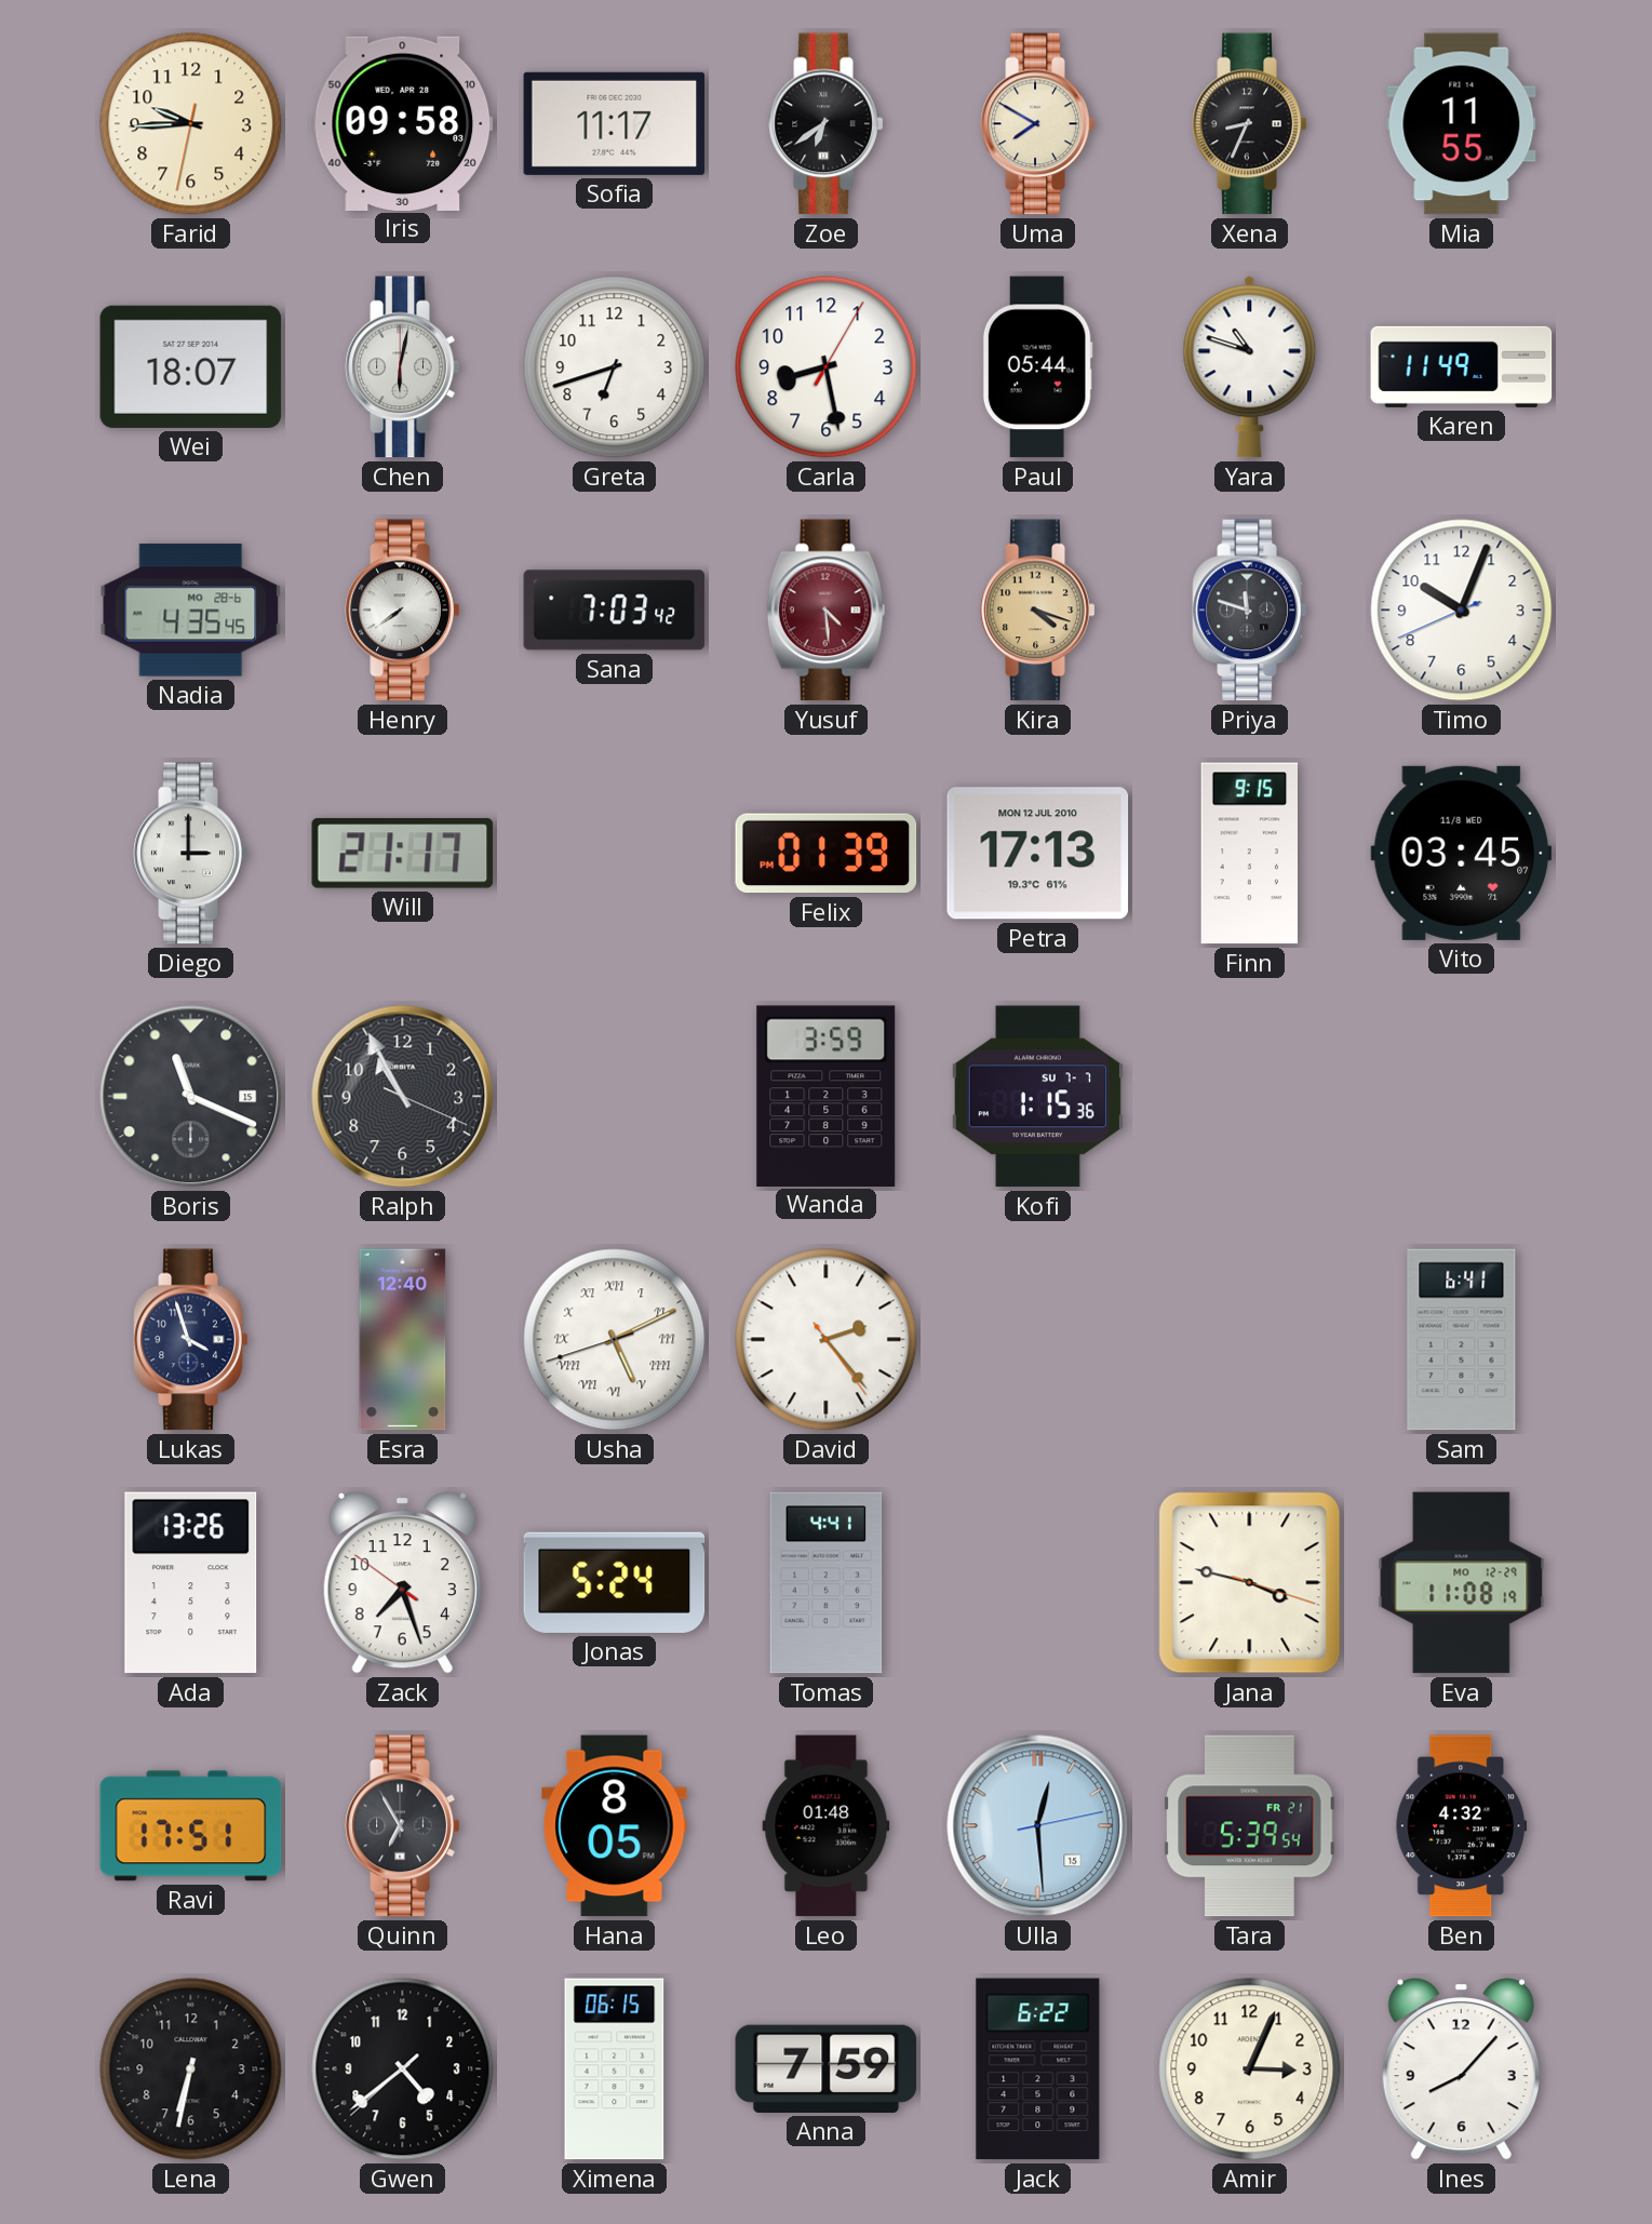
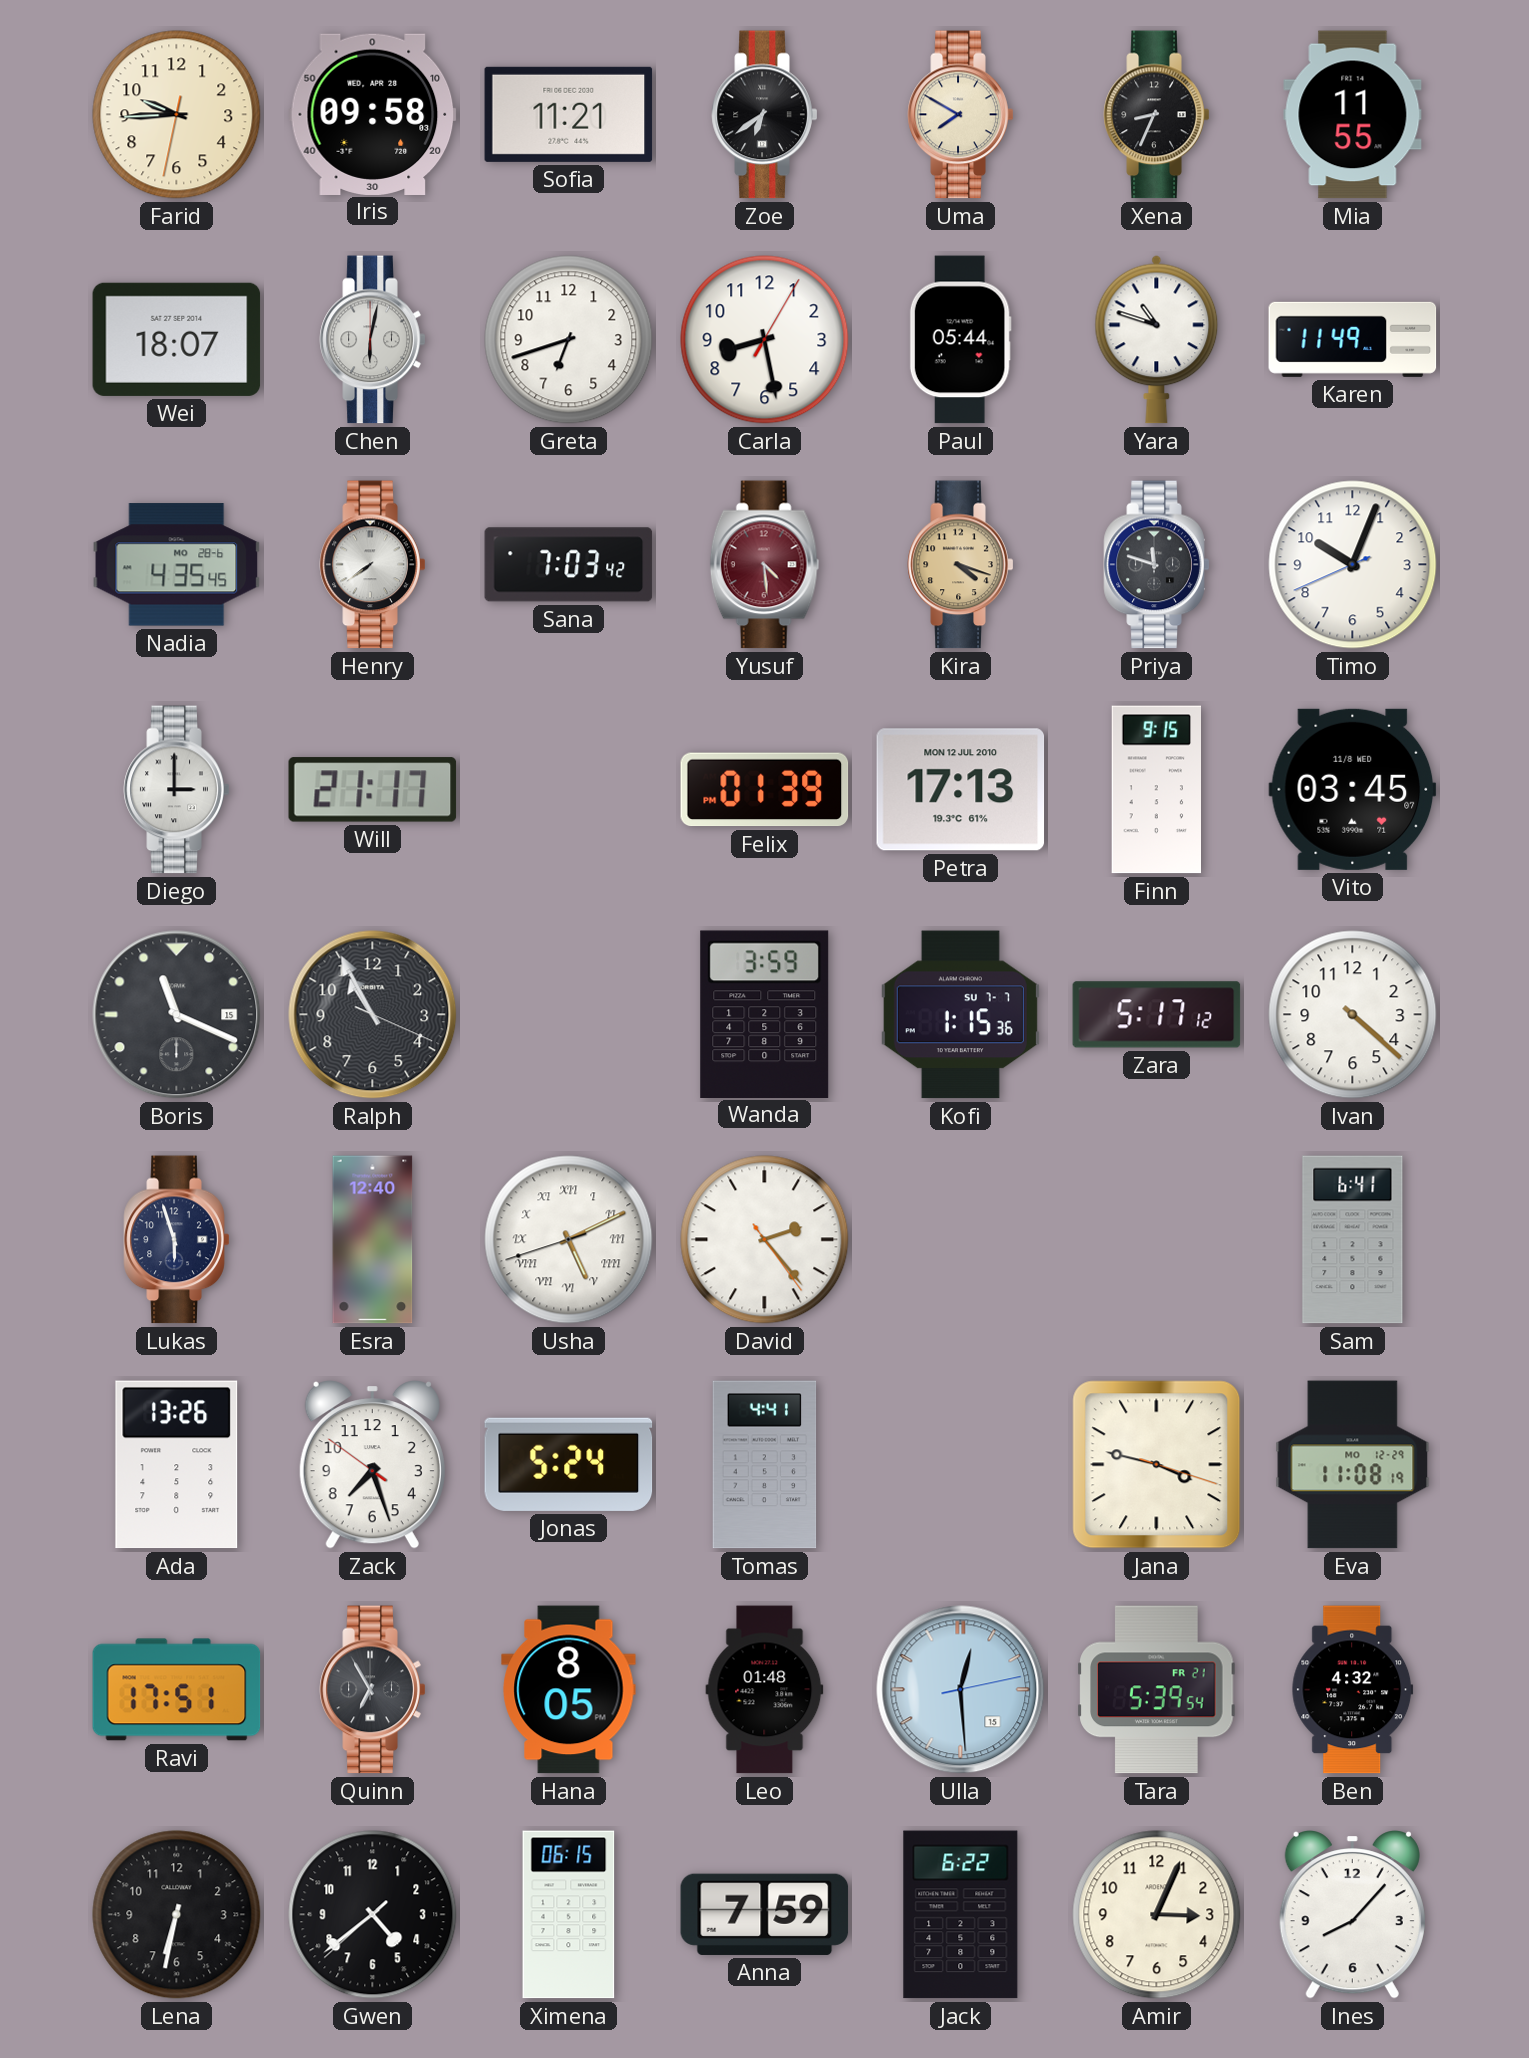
Sofia: 11:17 -> 11:21
Zara: none -> 5:17
Ivan: none -> 4:22
Lukas: 3:57 -> 5:57
